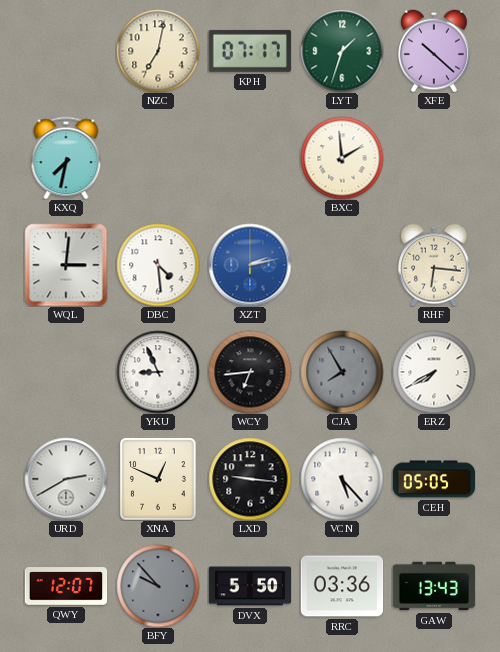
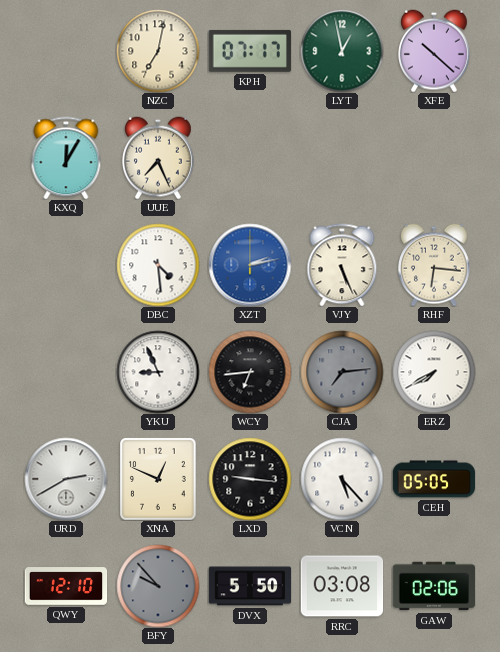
LYT: 1:33 -> 12:58
KXQ: 7:32 -> 12:05
UUE: none -> 7:26
BXC: 1:59 -> none
WQL: 3:01 -> none
VJY: none -> 5:26
CJA: 7:55 -> 7:14
QWY: 12:07 -> 12:10
RRC: 03:36 -> 03:08
GAW: 13:43 -> 02:06
